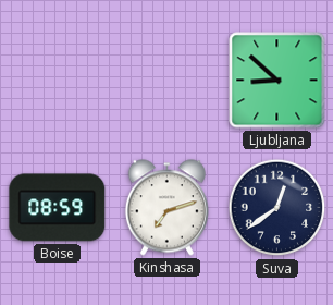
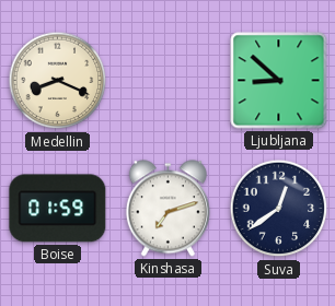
Medellin: none -> 8:19
Boise: 08:59 -> 01:59
